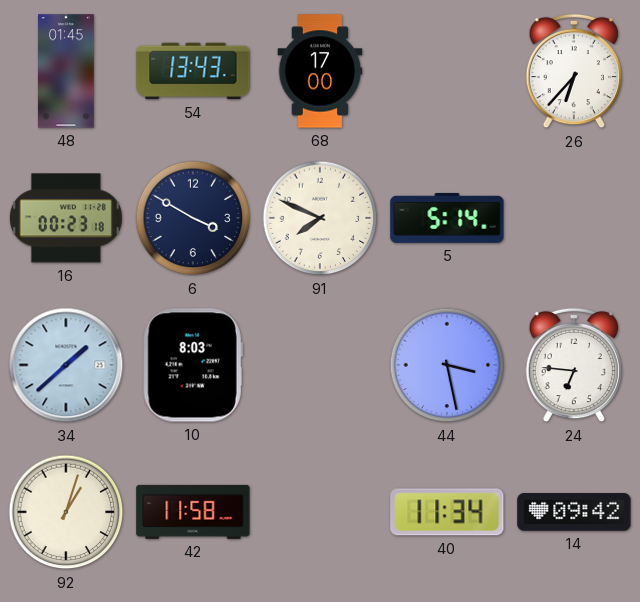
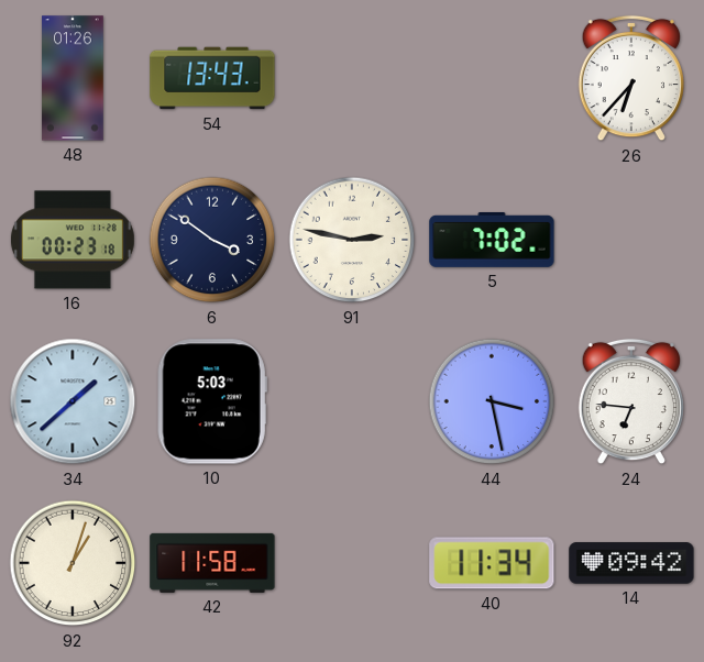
48: 01:45 -> 01:26
68: 17:00 -> none
6: 3:50 -> 3:51
91: 7:49 -> 2:47
5: 5:14 -> 7:02
10: 8:03 -> 5:03
